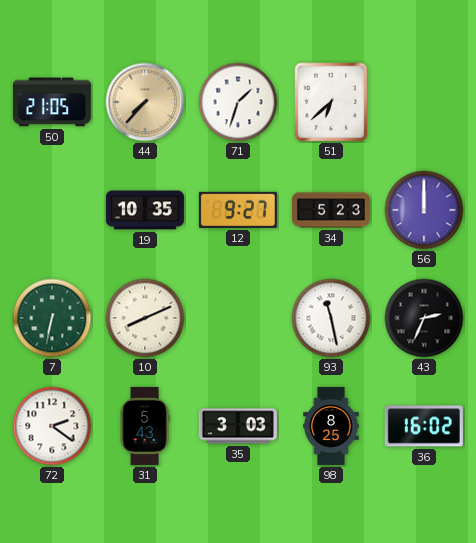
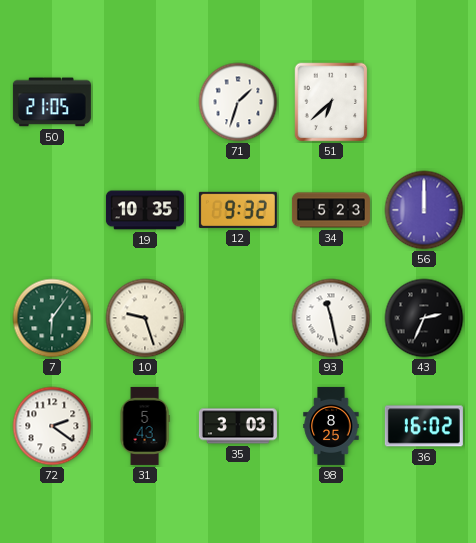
44: 7:37 -> none
12: 9:27 -> 9:32
7: 6:32 -> 6:06
10: 8:11 -> 9:27
